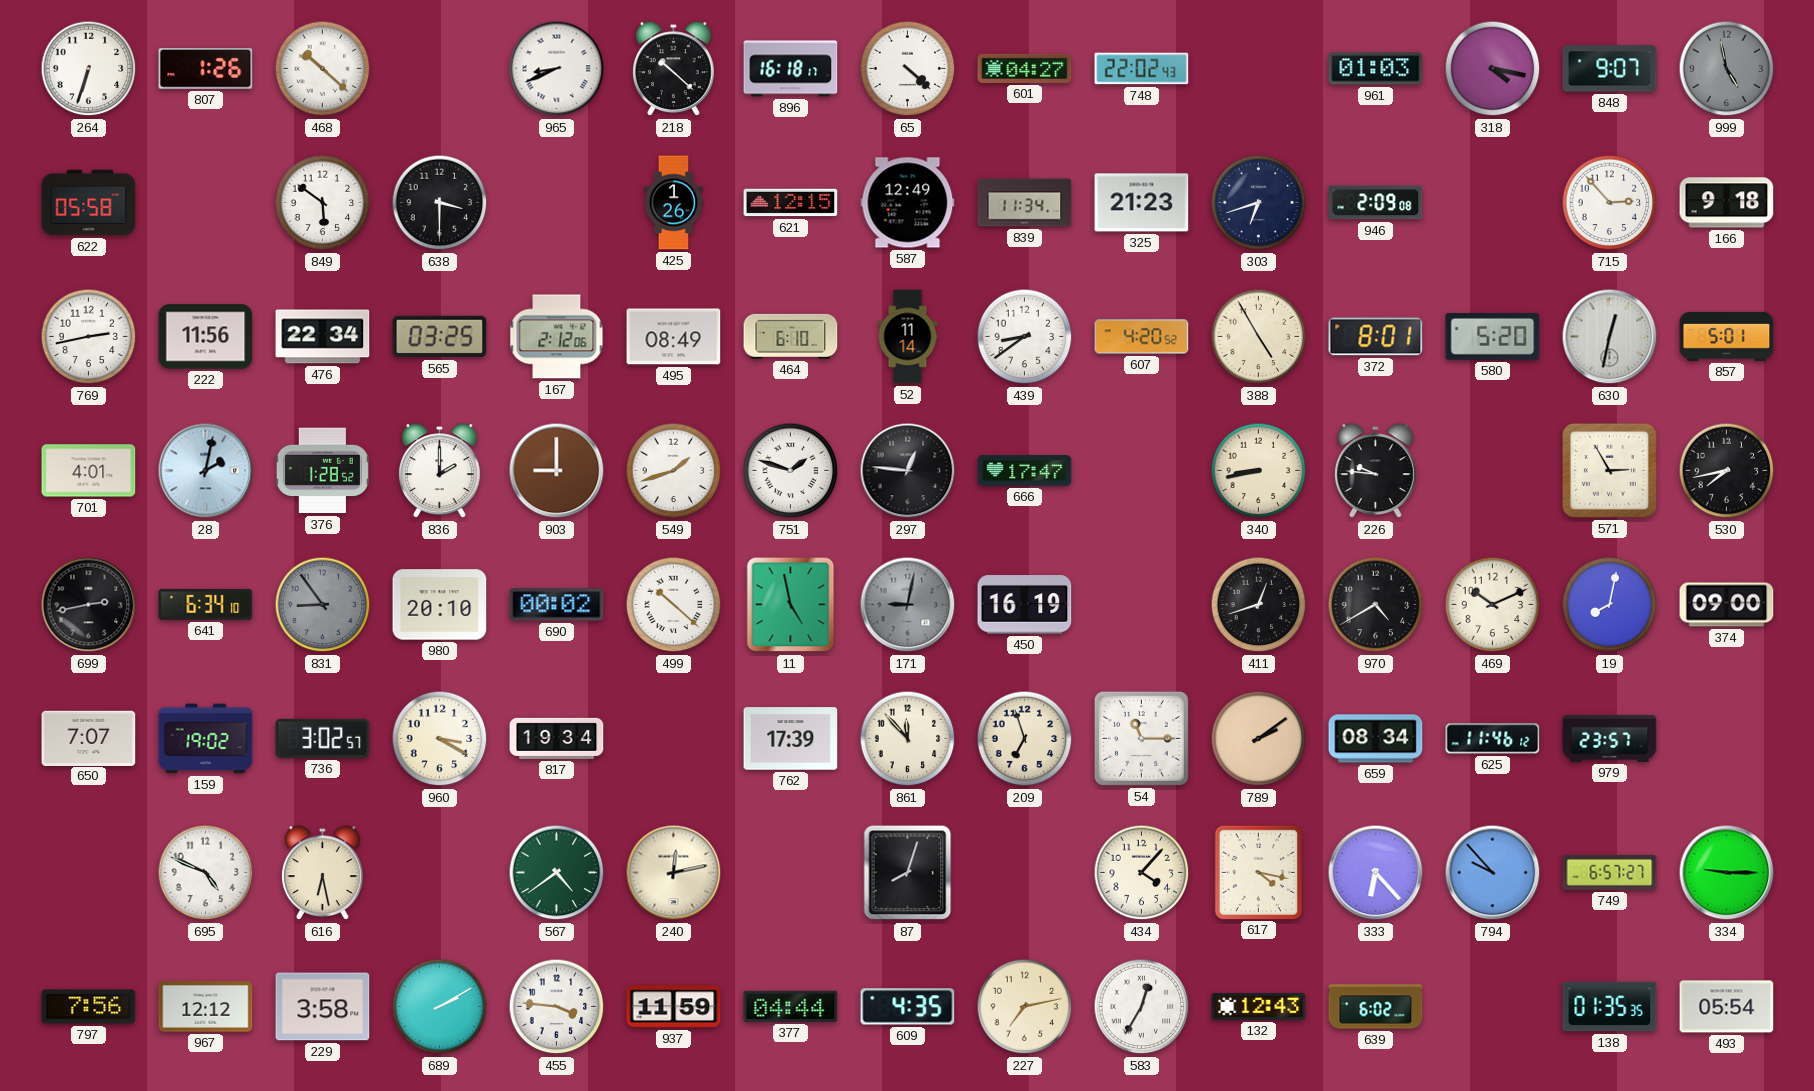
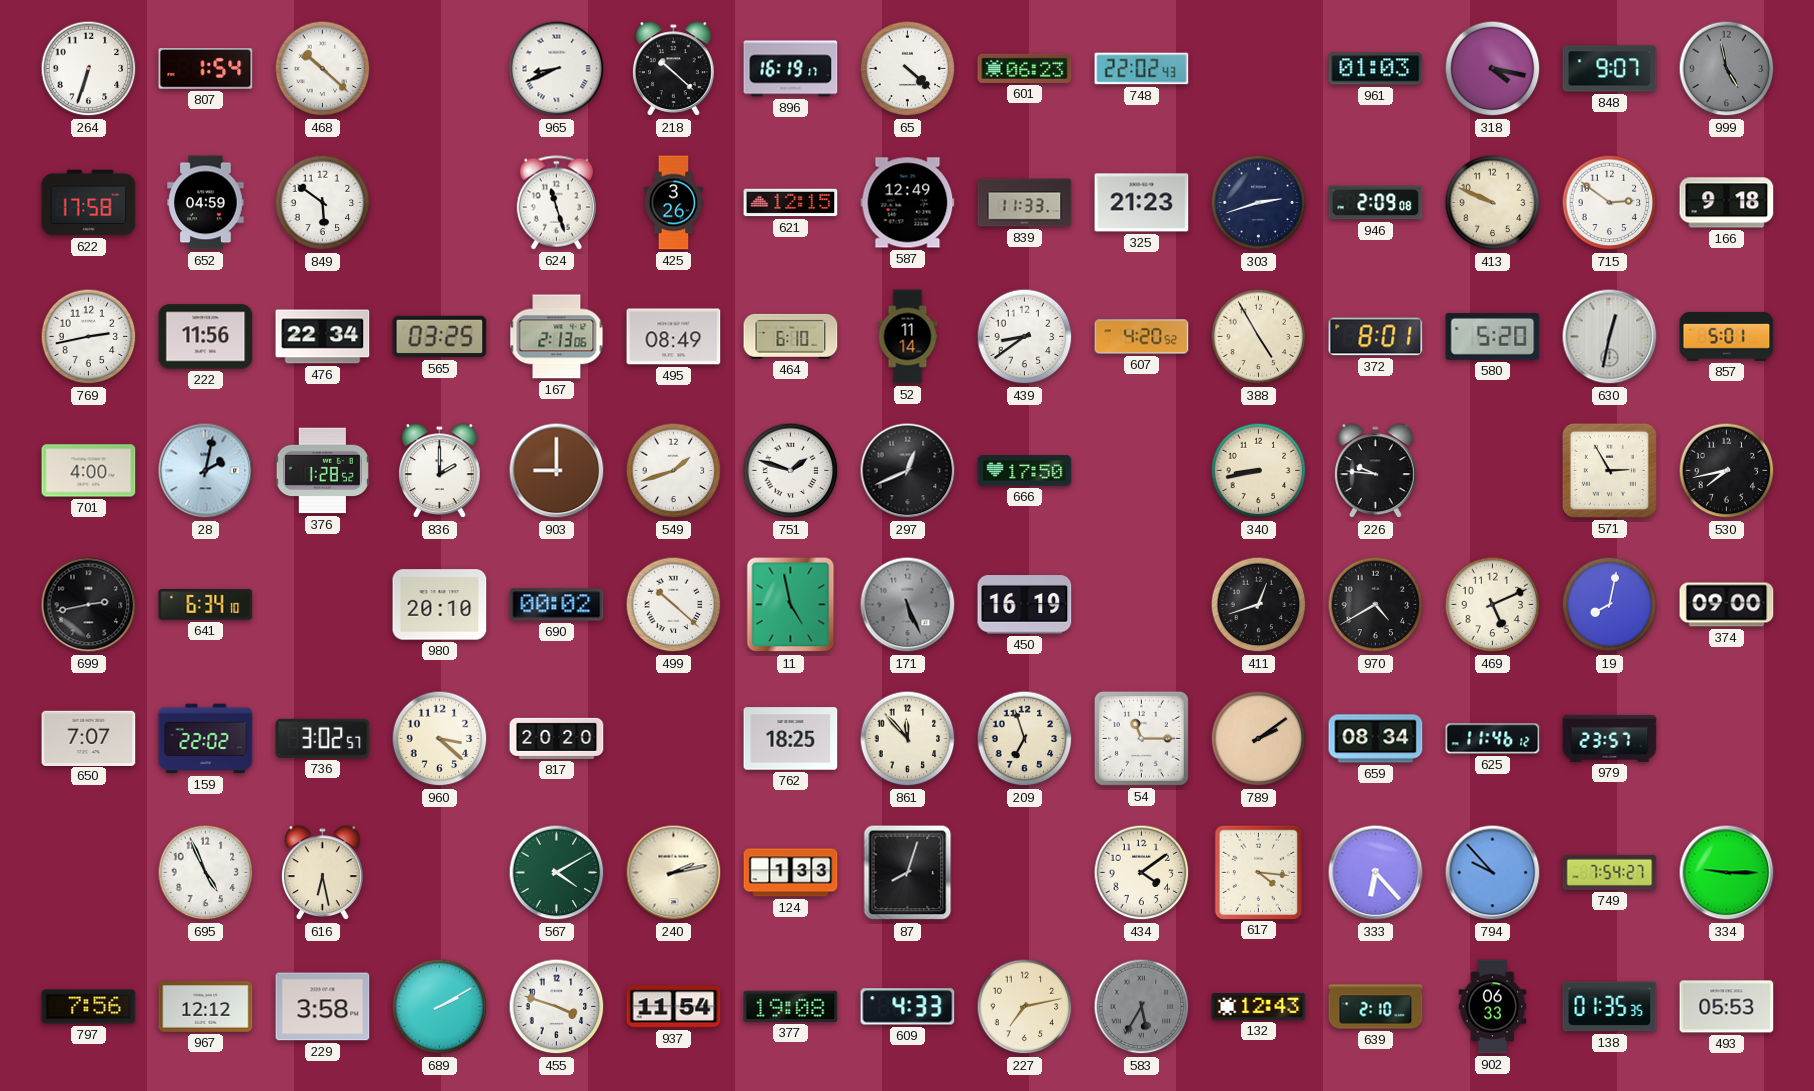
807: 1:26 -> 1:54
896: 16:18 -> 16:19
601: 04:27 -> 06:23
622: 05:58 -> 17:58
652: none -> 04:59
638: 3:30 -> none
624: none -> 11:27
425: 1:26 -> 3:26
839: 11:34 -> 11:33
303: 6:42 -> 2:42
413: none -> 9:49
715: 2:53 -> 2:51
167: 2:12 -> 2:13
701: 4:01 -> 4:00
297: 12:46 -> 12:41
666: 17:47 -> 17:50
831: 8:54 -> none
171: 9:02 -> 5:26
469: 10:11 -> 5:11
159: 19:02 -> 22:02
960: 3:20 -> 3:22
817: 19:34 -> 20:20
762: 17:39 -> 18:25
695: 4:49 -> 4:56
567: 4:39 -> 4:10
240: 12:13 -> 2:13
124: none -> 1:33
434: 4:07 -> 4:09
617: 4:17 -> 4:16
749: 6:57 -> 7:54
455: 3:46 -> 3:48
937: 11:59 -> 11:54
377: 04:44 -> 19:08
609: 4:35 -> 4:33
583: 12:35 -> 5:35
583 dial: white -> grey
639: 6:02 -> 2:10
902: none -> 06:33
493: 05:54 -> 05:53
